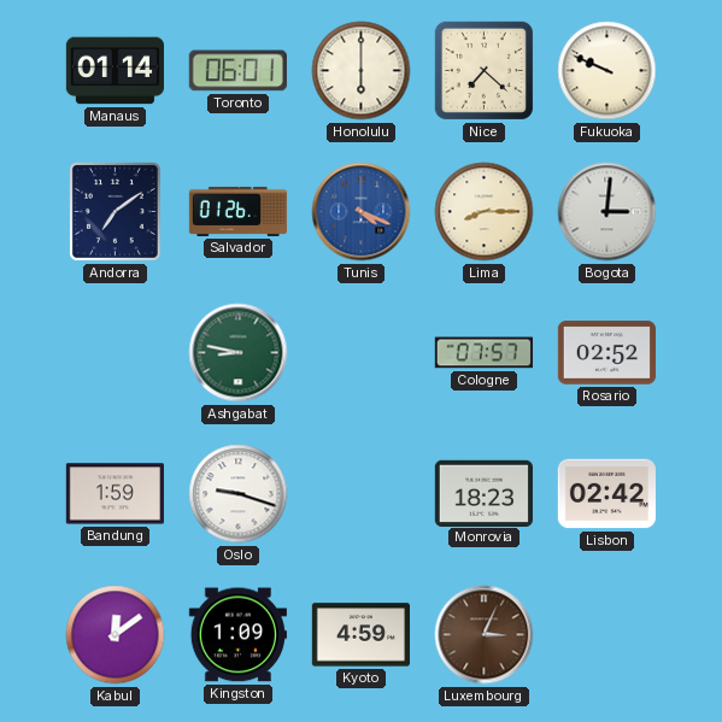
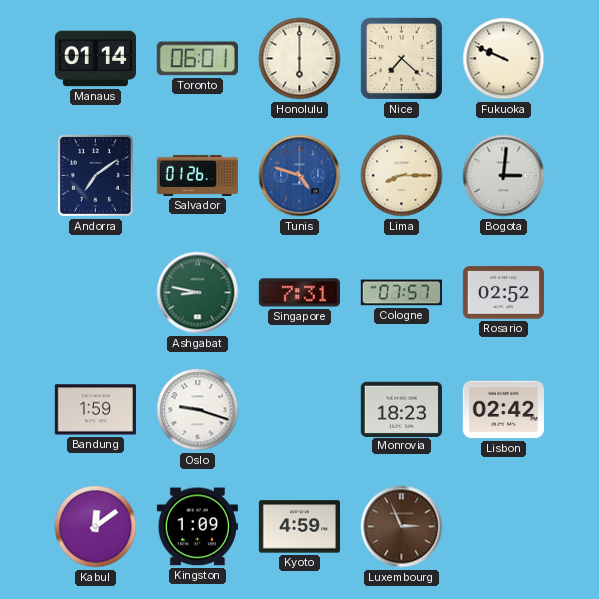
Tunis: 4:19 -> 4:48
Singapore: none -> 7:31
Luxembourg: 3:04 -> 2:56
